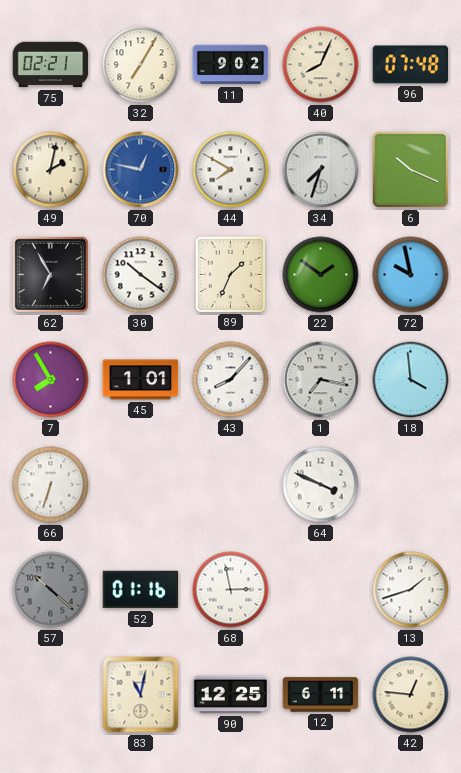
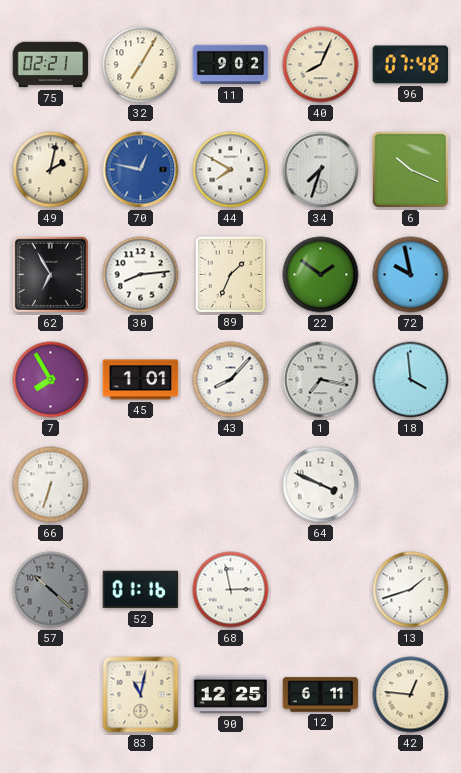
30: 10:21 -> 8:14
